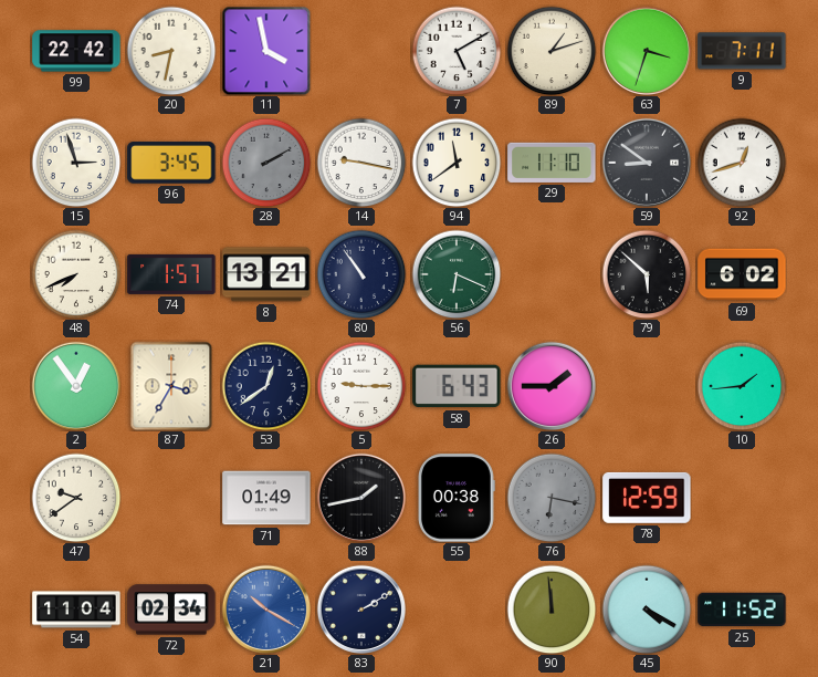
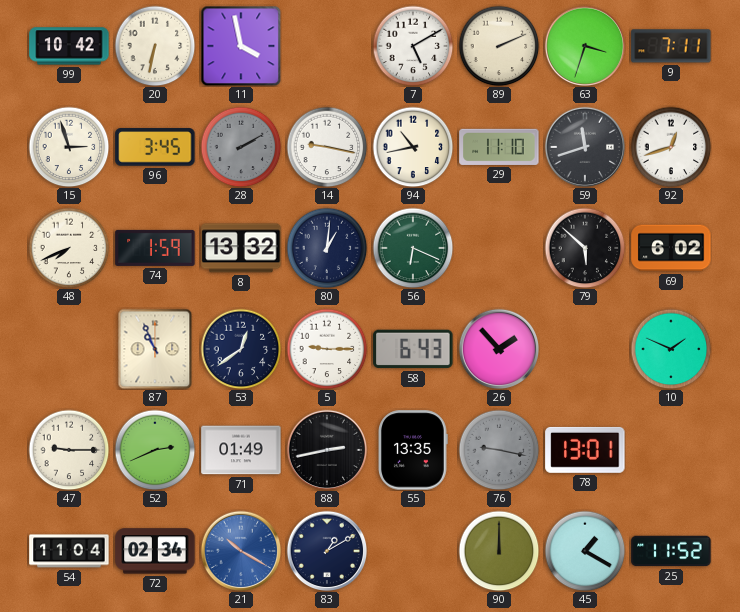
99: 22:42 -> 10:42
20: 8:32 -> 6:32
89: 1:12 -> 2:11
94: 11:39 -> 10:43
59: 8:51 -> 11:42
74: 1:57 -> 1:59
8: 13:21 -> 13:32
80: 10:54 -> 1:01
2: 12:54 -> none
87: 3:35 -> 10:56
26: 1:45 -> 1:53
10: 1:44 -> 1:49
47: 9:39 -> 9:15
52: none -> 2:41
88: 1:43 -> 2:43
55: 00:38 -> 13:35
76: 6:17 -> 9:17
78: 12:59 -> 13:01
83: 2:10 -> 1:10
90: 11:59 -> 12:00
45: 4:20 -> 1:20
